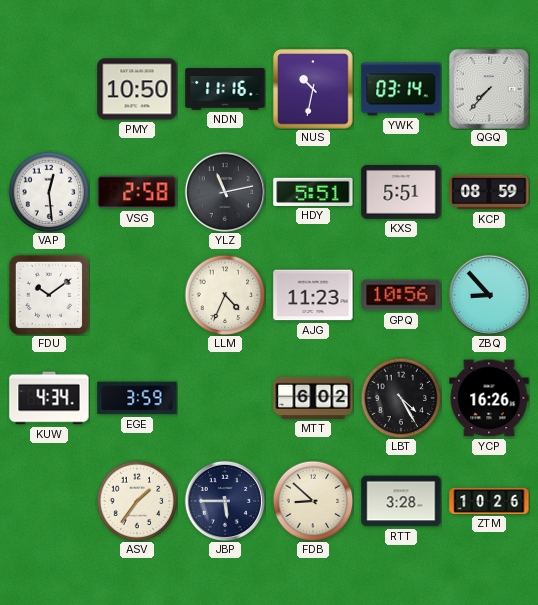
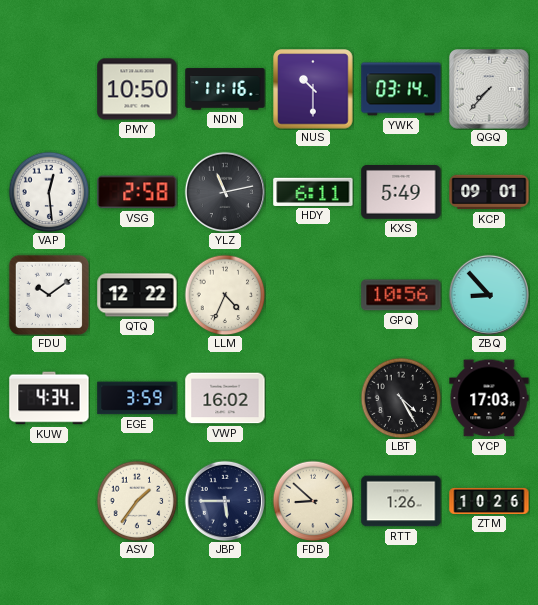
NUS: 10:32 -> 10:30
HDY: 5:51 -> 6:11
KXS: 5:51 -> 5:49
KCP: 08:59 -> 09:01
QTQ: none -> 12:22
AJG: 11:23 -> none
VWP: none -> 16:02
MTT: 6:02 -> none
YCP: 16:26 -> 17:03
RTT: 3:28 -> 1:26
